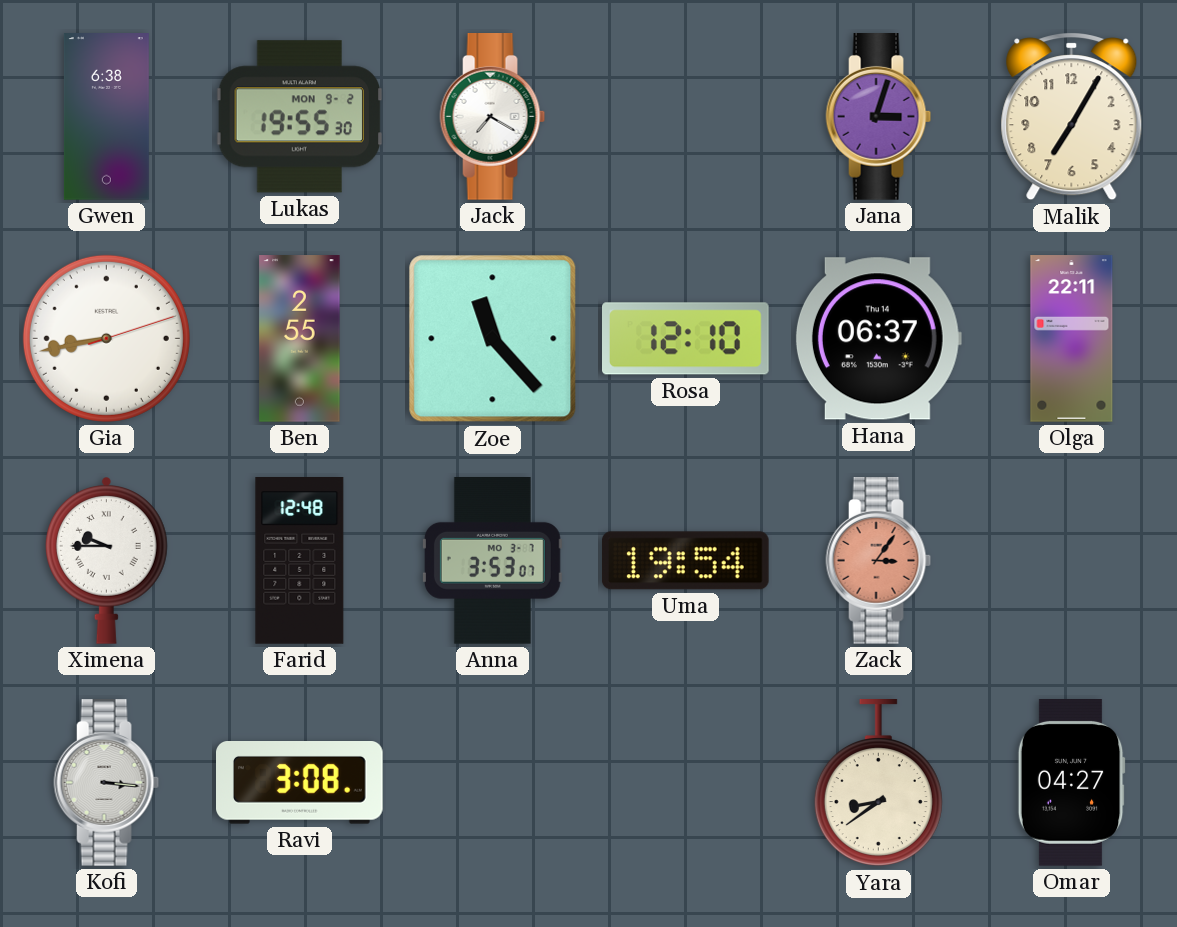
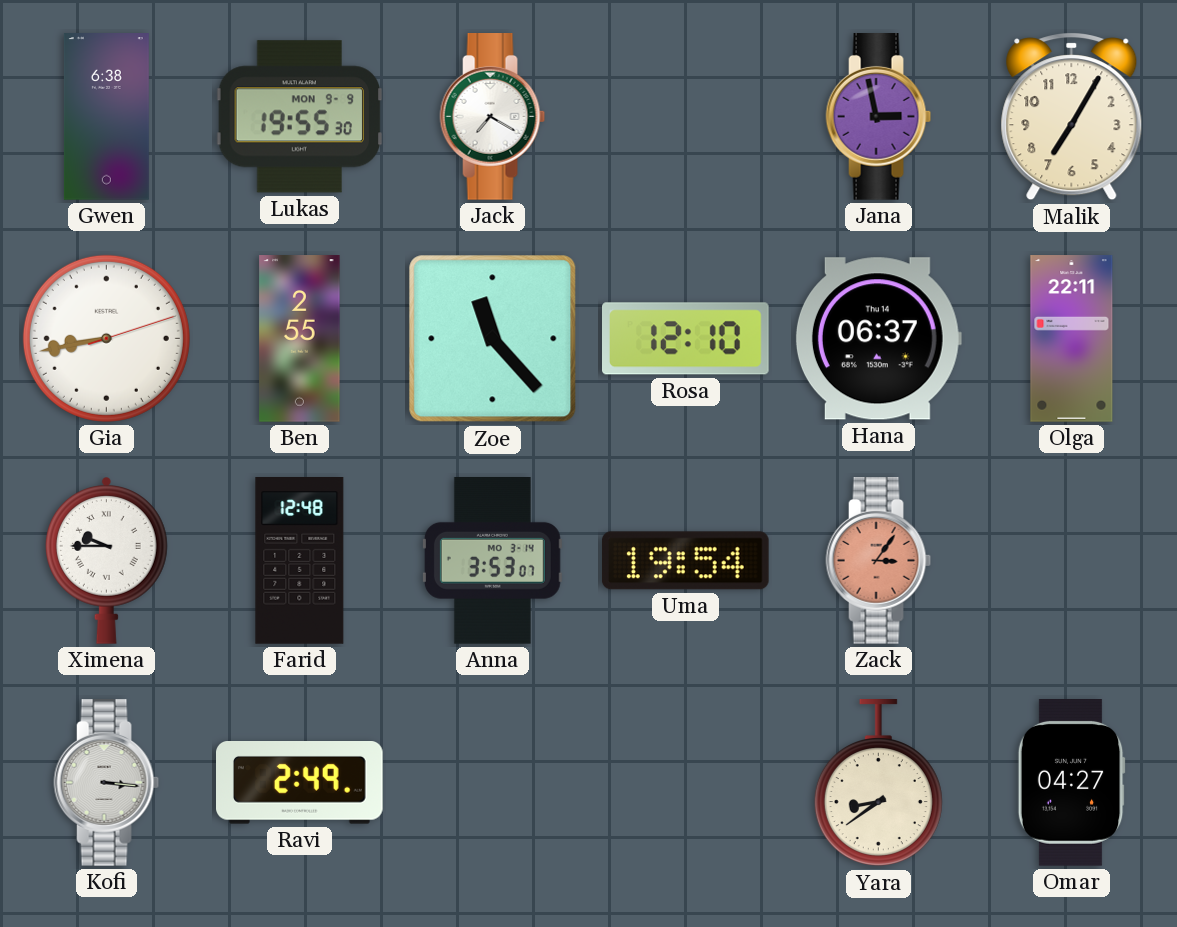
Lukas date: MON 9-2 -> MON 9-9
Jana: 3:03 -> 2:58
Anna date: MO 3-7 -> MO 3-14
Ravi: 3:08 -> 2:49
